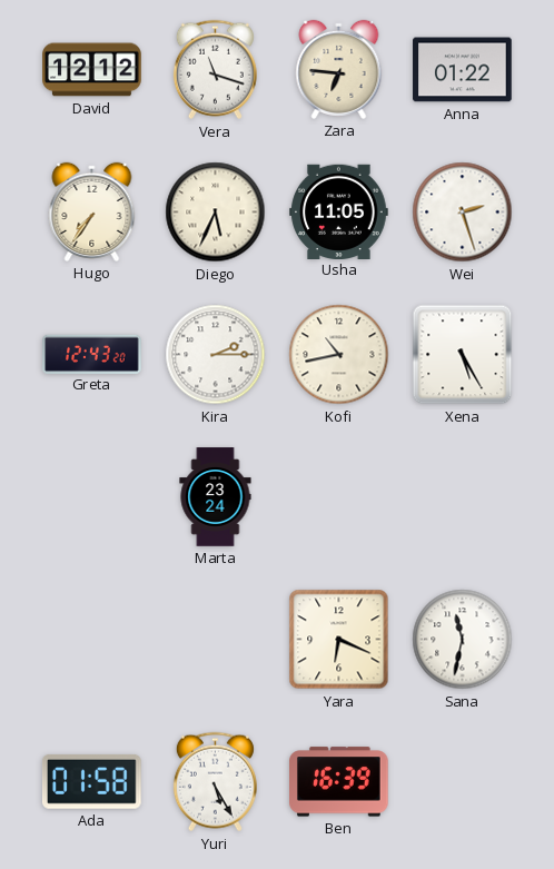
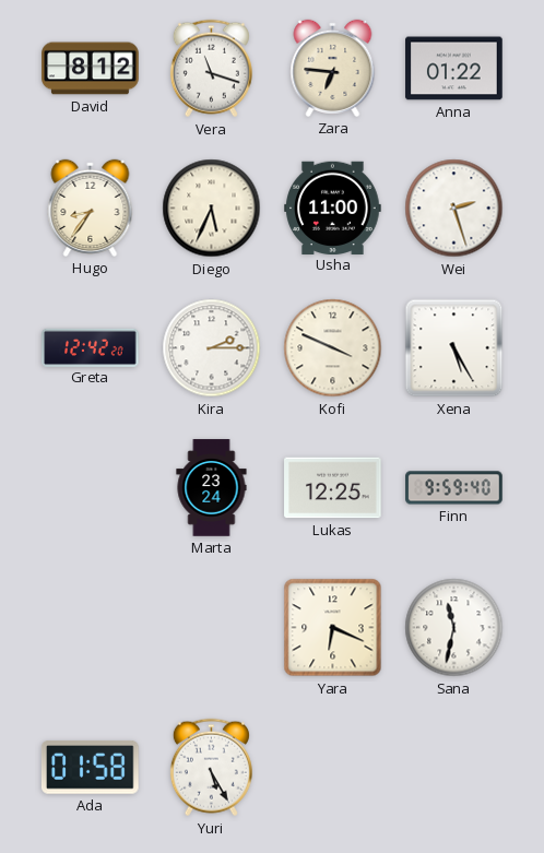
David: 12:12 -> 8:12
Hugo: 7:36 -> 8:36
Usha: 11:05 -> 11:00
Greta: 12:43 -> 12:42
Kofi: 10:43 -> 3:49
Lukas: none -> 12:25
Finn: none -> 9:59
Ben: 16:39 -> none
